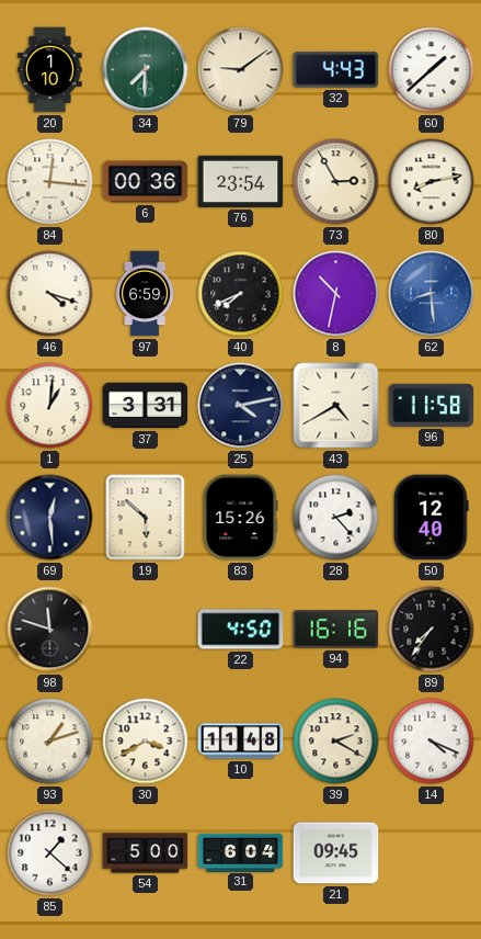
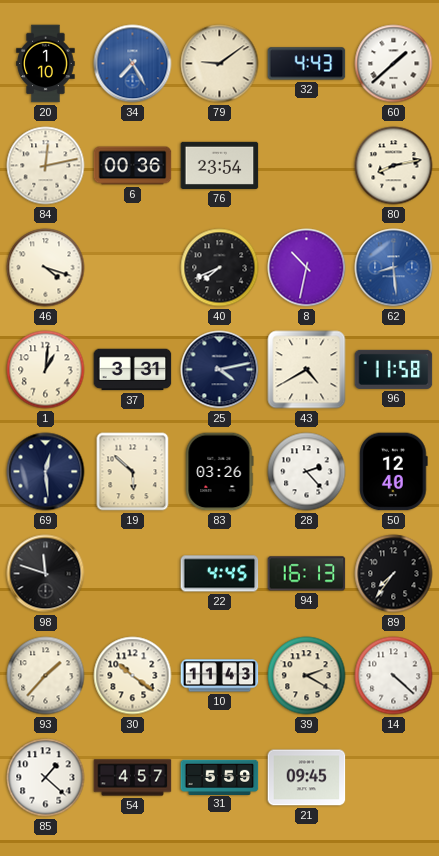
34: 7:30 -> 7:25
34 dial: green -> blue
84: 12:16 -> 12:13
73: 2:55 -> none
97: 6:59 -> none
83: 15:26 -> 03:26
22: 4:50 -> 4:45
94: 16:16 -> 16:13
93: 1:12 -> 1:37
30: 3:40 -> 10:21
10: 11:48 -> 11:43
14: 4:19 -> 4:22
54: 5:00 -> 4:57
31: 6:04 -> 5:59
